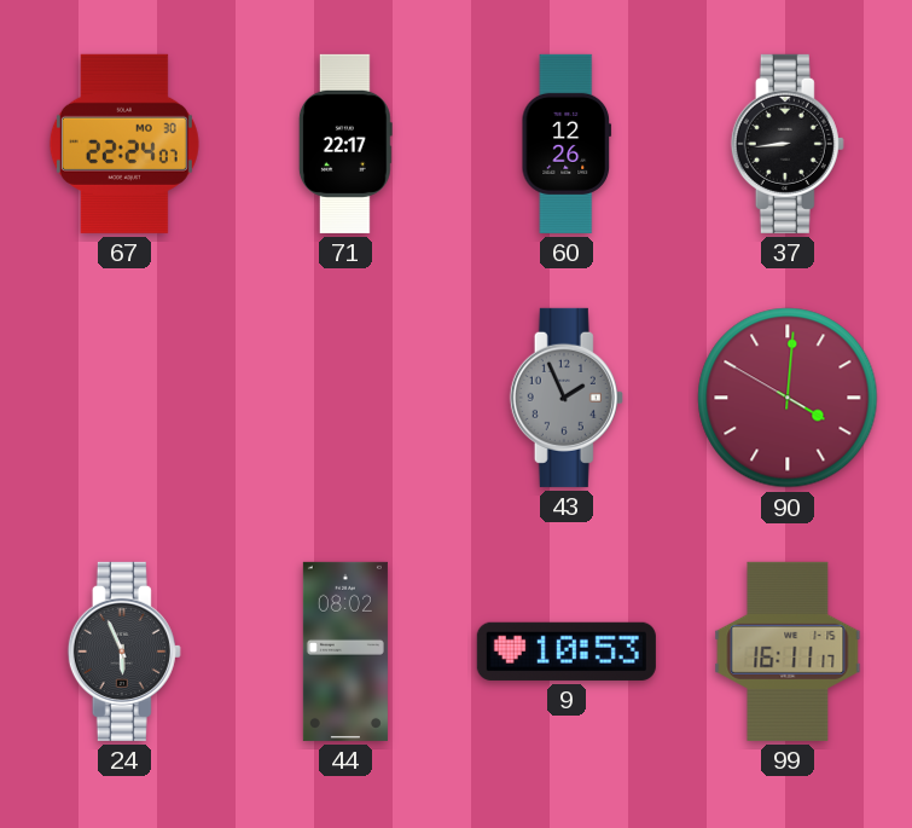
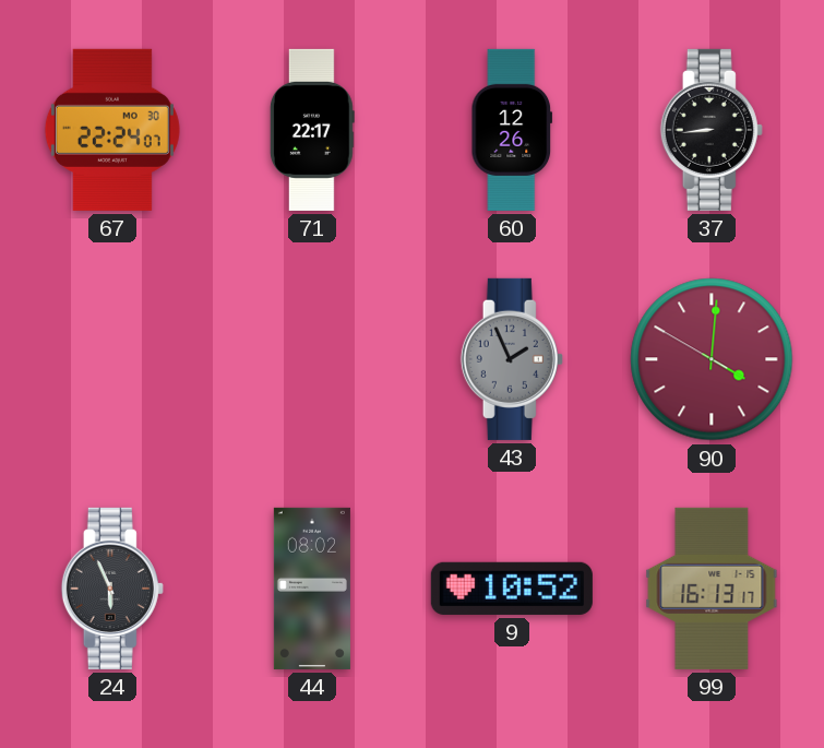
9: 10:53 -> 10:52
99: 16:11 -> 16:13
